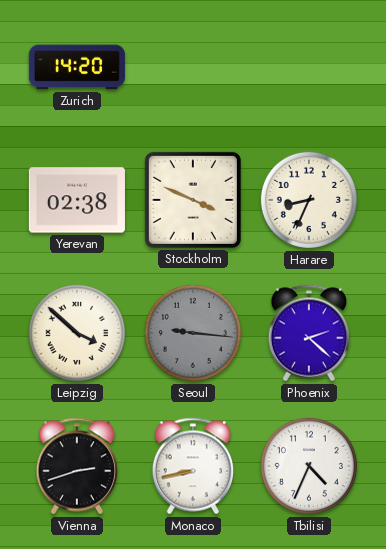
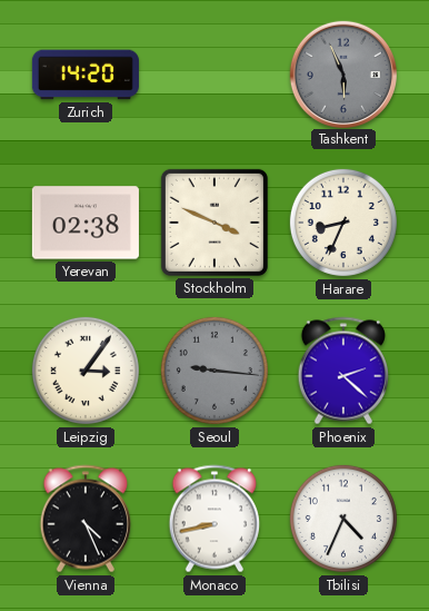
Tashkent: none -> 5:56
Leipzig: 3:52 -> 3:06
Vienna: 2:42 -> 4:26
